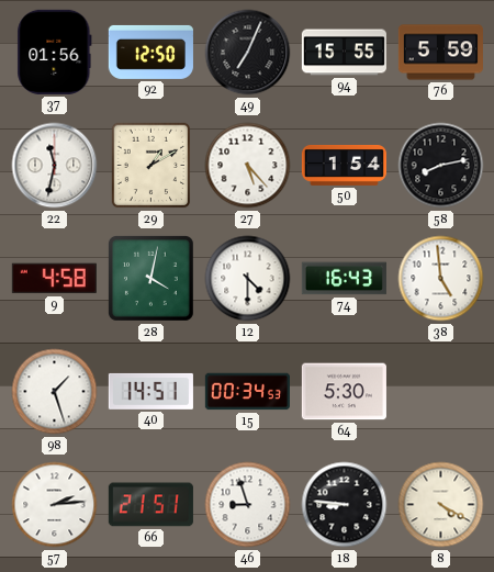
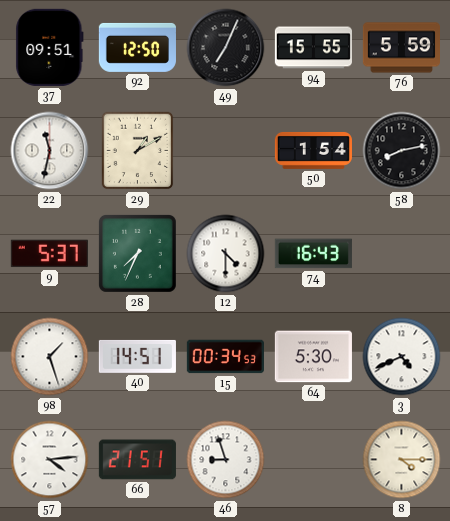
37: 01:56 -> 09:51
27: 5:23 -> none
9: 4:58 -> 5:37
28: 4:02 -> 7:34
38: 4:59 -> none
3: none -> 4:41
57: 2:14 -> 4:14
18: 8:46 -> none
8: 4:20 -> 4:15
